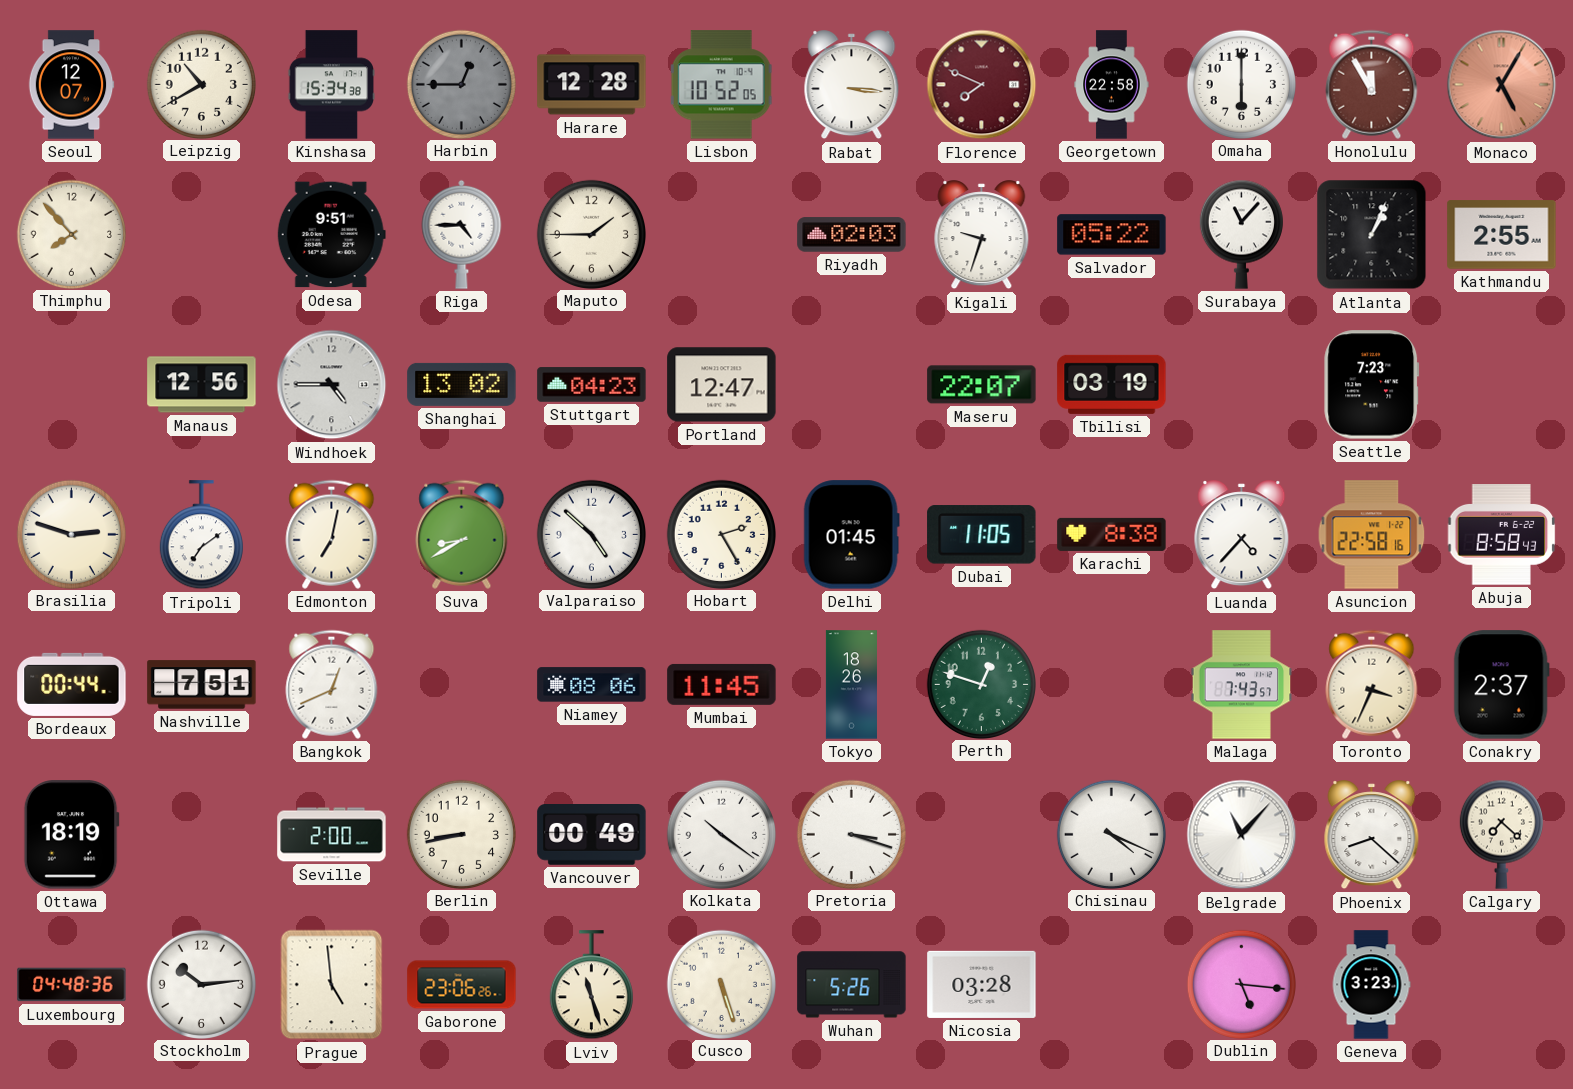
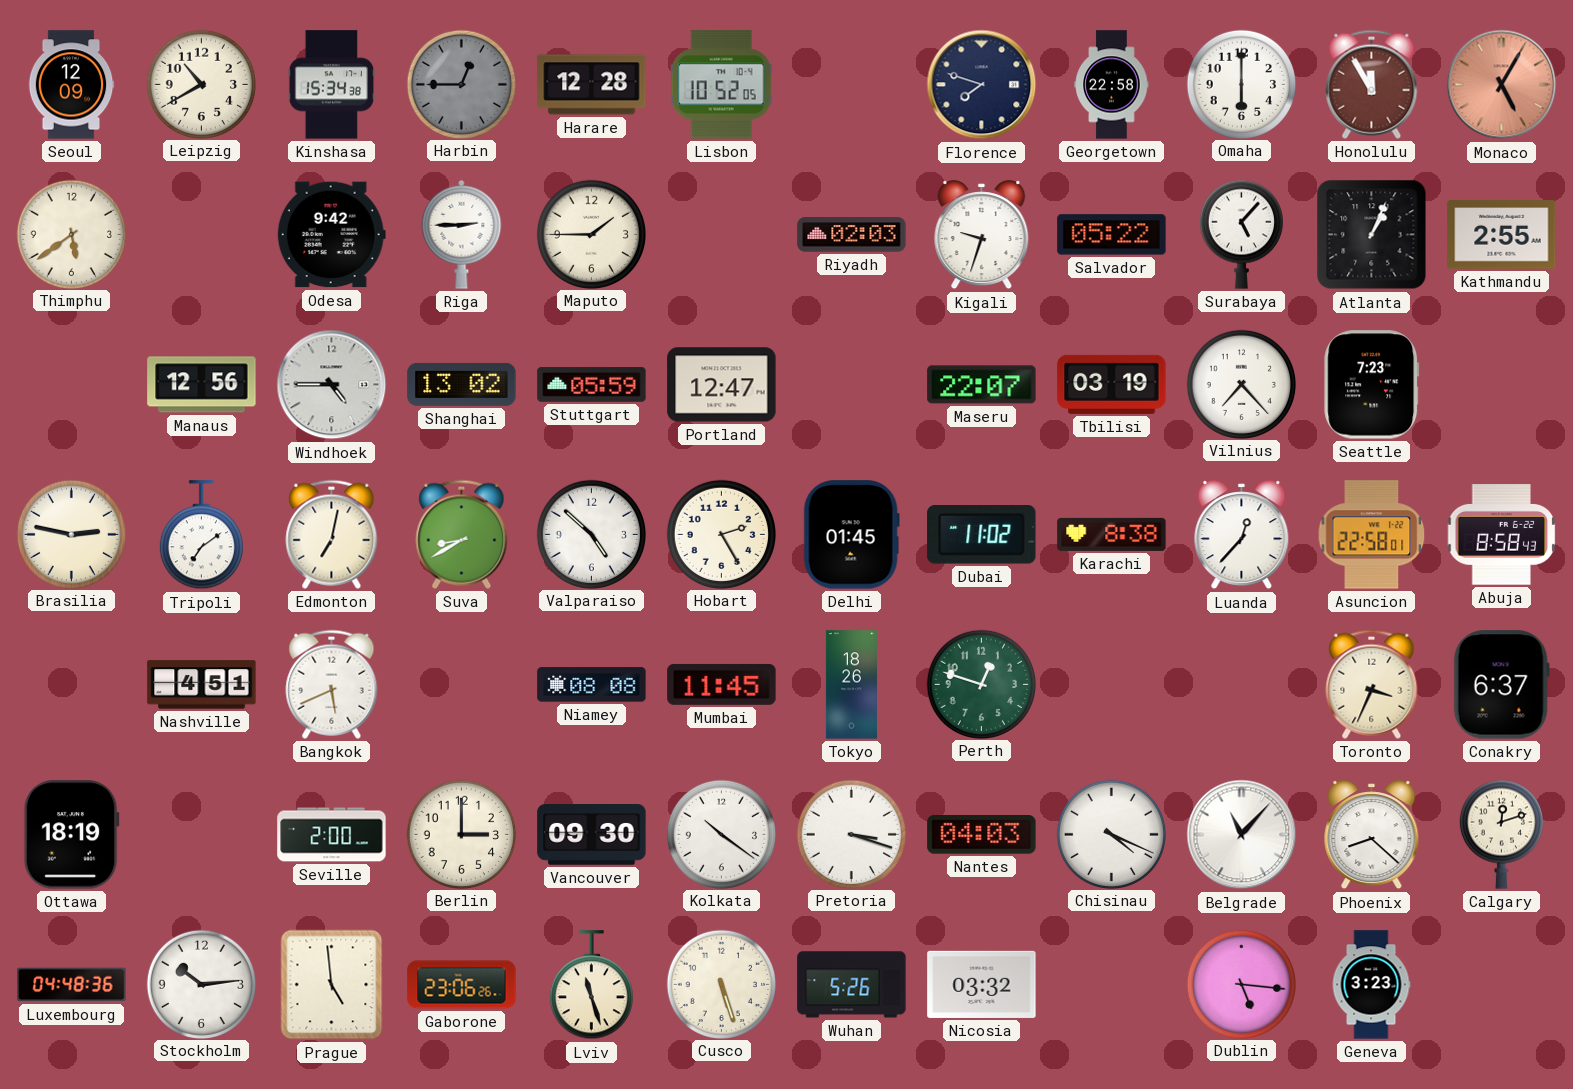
Seoul: 12:07 -> 12:09
Rabat: 3:16 -> none
Florence: 7:49 -> 7:48
Florence dial: burgundy -> navy
Thimphu: 7:53 -> 5:39
Odesa: 9:51 -> 9:42
Riga: 4:45 -> 2:45
Surabaya: 11:07 -> 5:07
Stuttgart: 04:23 -> 05:59
Vilnius: none -> 7:23
Brasilia: 2:48 -> 2:47
Dubai: 11:05 -> 11:02
Luanda: 4:37 -> 12:37
Asuncion: 22:58:16 -> 22:58:01
Bordeaux: 00:44 -> none
Nashville: 7:51 -> 4:51
Bangkok: 12:41 -> 5:41
Niamey: 08:06 -> 08:08
Malaga: 7:43 -> none
Conakry: 2:37 -> 6:37
Berlin: 8:43 -> 3:00
Vancouver: 00:49 -> 09:30
Nantes: none -> 04:03
Calgary: 7:22 -> 12:12
Nicosia: 03:28 -> 03:32
